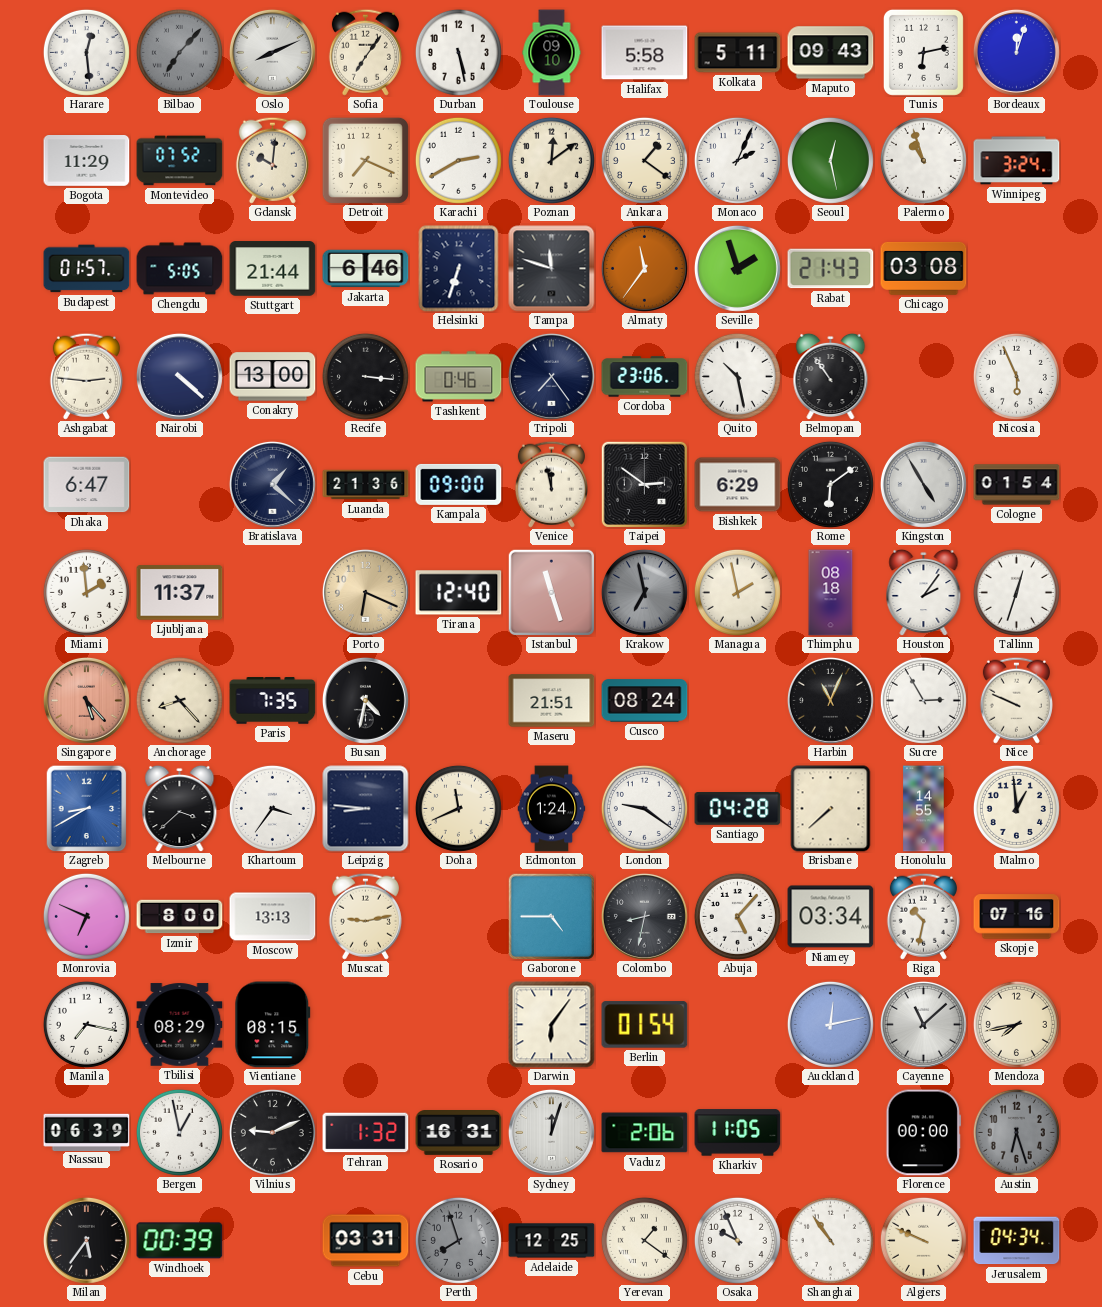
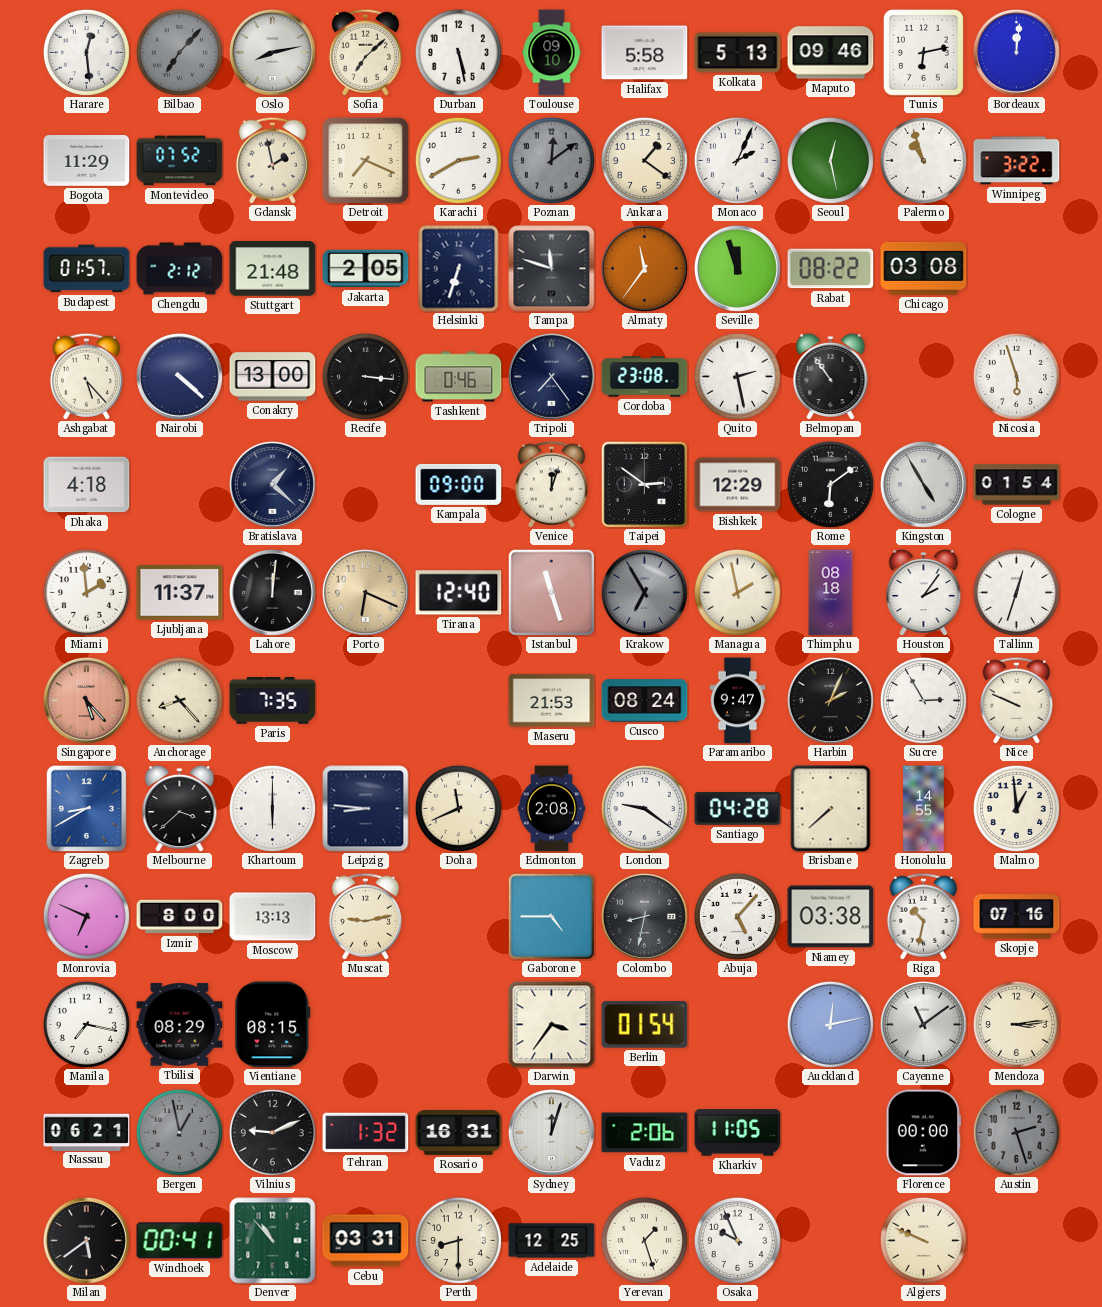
Oslo: 8:11 -> 8:13
Sofia: 7:06 -> 7:08
Kolkata: 5:11 -> 5:13
Maputo: 09:43 -> 09:46
Bordeaux: 12:03 -> 12:01
Gdansk: 10:01 -> 1:58
Poznan dial: cream -> grey
Winnipeg: 3:24 -> 3:22
Chengdu: 5:05 -> 2:12
Stuttgart: 21:44 -> 21:48
Jakarta: 6:46 -> 2:05
Seville: 1:57 -> 11:57
Rabat: 21:43 -> 08:22
Ashgabat: 2:46 -> 5:23
Cordoba: 23:06 -> 23:08
Quito: 10:28 -> 2:28
Nicosia: 5:56 -> 5:57
Dhaka: 6:47 -> 4:18
Luanda: 21:36 -> none
Venice: 11:58 -> 12:03
Bishkek: 6:29 -> 12:29
Lahore: none -> 12:01
Krakow: 6:58 -> 6:55
Busan: 4:32 -> none
Maseru: 21:51 -> 21:53
Paramaribo: none -> 9:47
Harbin: 11:04 -> 2:04
Khartoum: 3:36 -> 6:00
Edmonton: 1:24 -> 2:08
Niamey: 03:34 -> 03:38
Darwin: 6:06 -> 3:36
Cayenne: 11:08 -> 11:09
Mendoza: 7:43 -> 3:14
Nassau: 06:39 -> 06:21
Bergen dial: white -> grey
Austin: 6:27 -> 2:27
Milan: 5:36 -> 5:39
Windhoek: 00:39 -> 00:41
Denver: none -> 10:53
Perth: 7:57 -> 8:30
Perth dial: grey -> cream
Yerevan: 1:21 -> 1:27
Shanghai: 10:54 -> none
Jerusalem: 04:34 -> none
